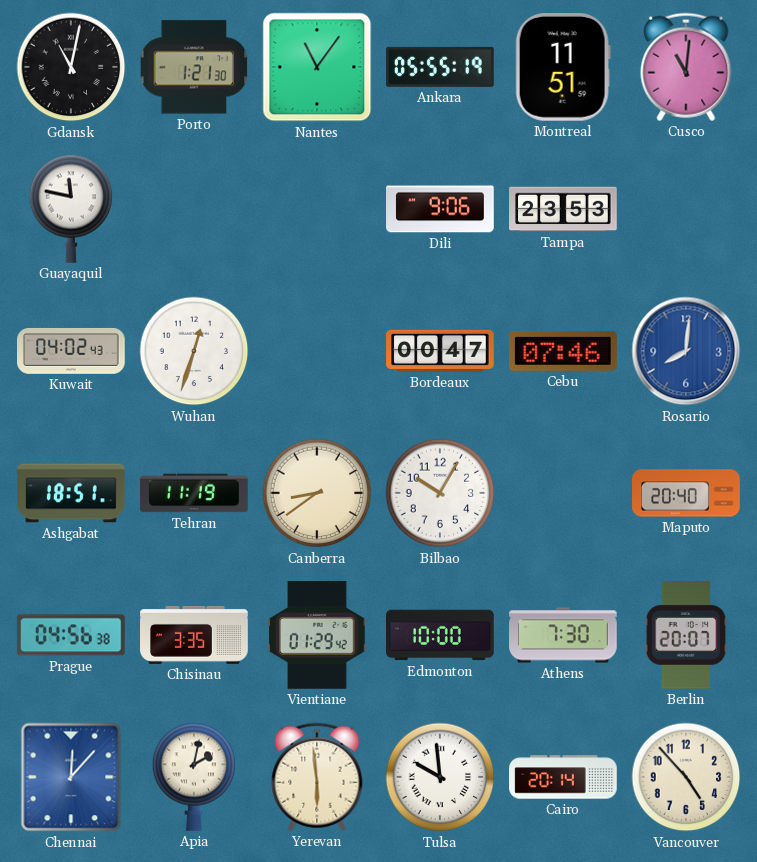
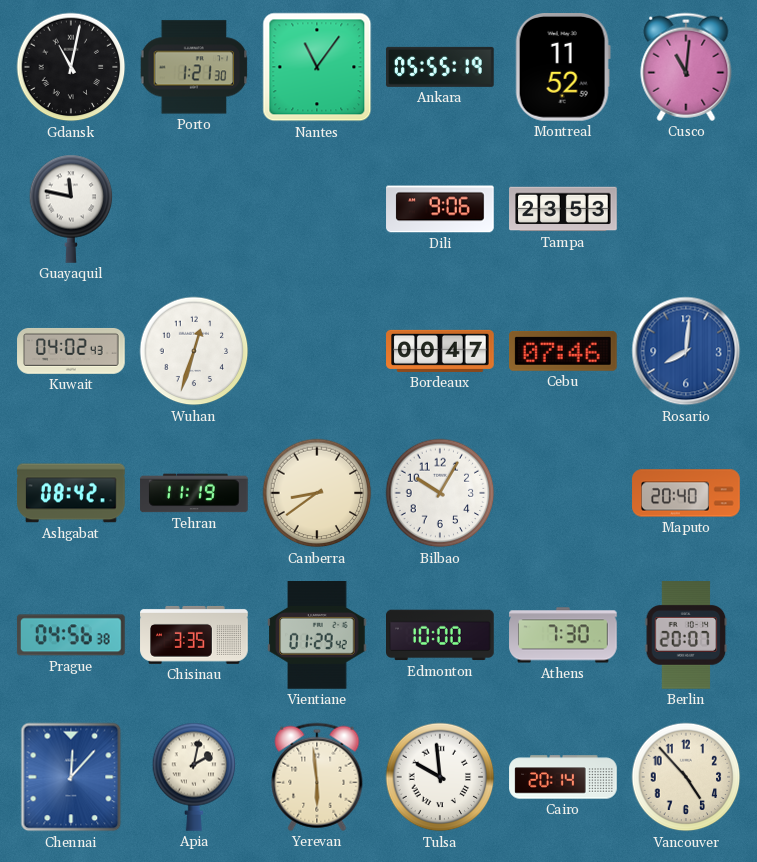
Montreal: 11:51 -> 11:52
Ashgabat: 18:51 -> 08:42
